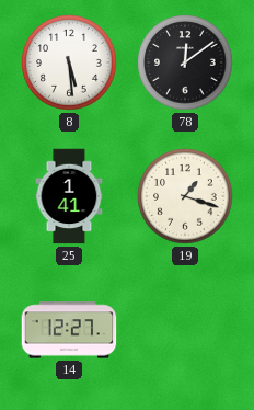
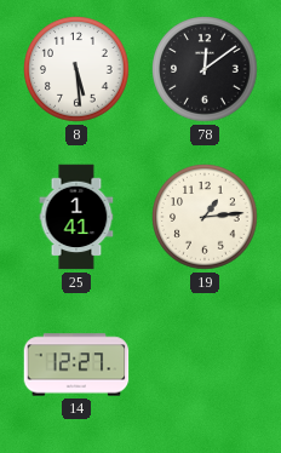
19: 1:18 -> 1:14
